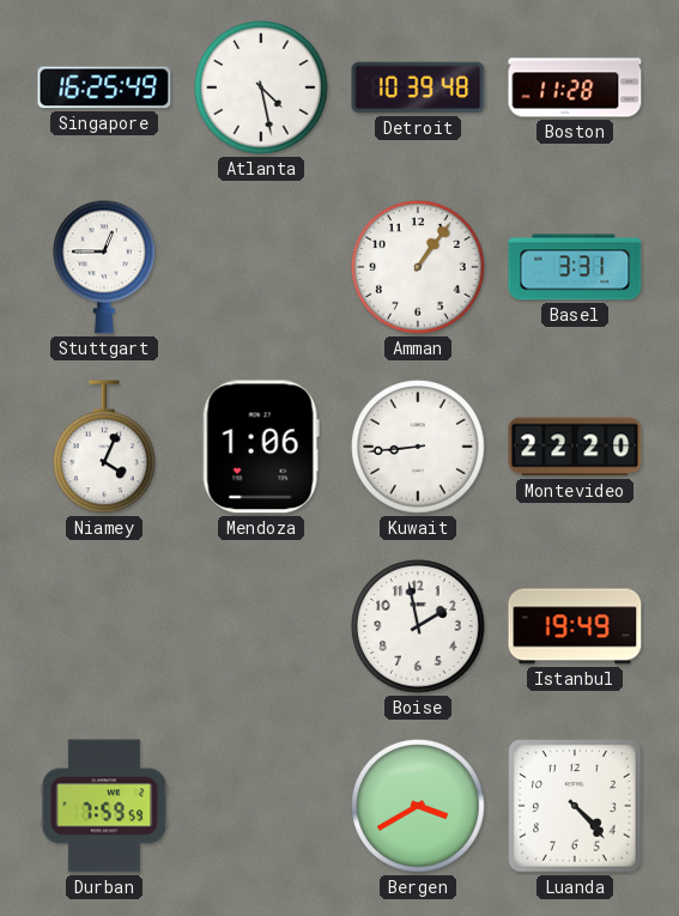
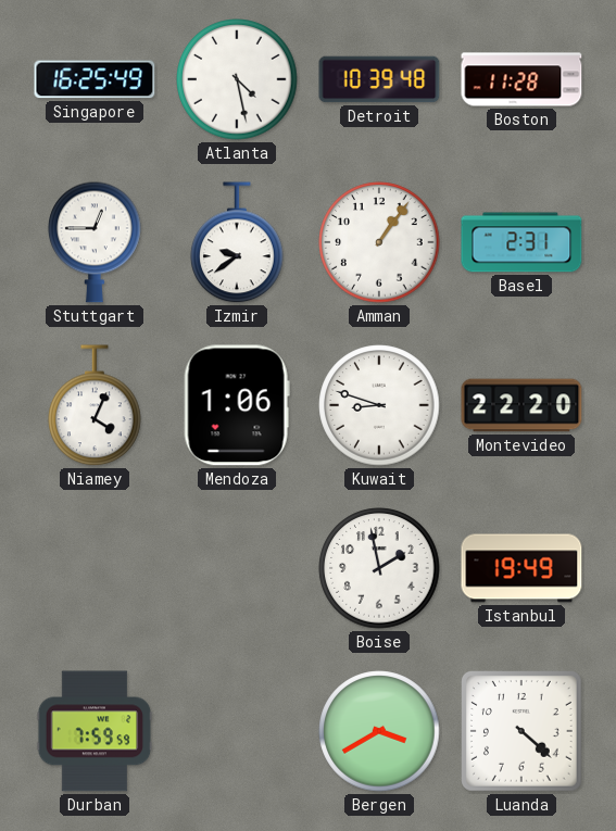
Izmir: none -> 9:39
Basel: 3:31 -> 2:31
Kuwait: 8:44 -> 8:48
Luanda: 4:23 -> 4:22
